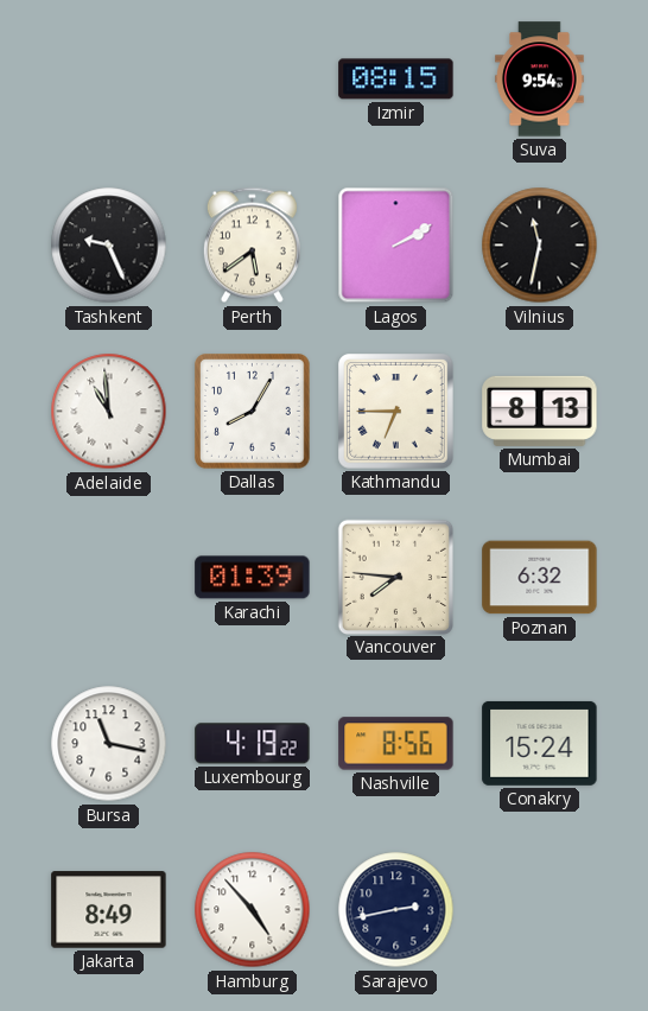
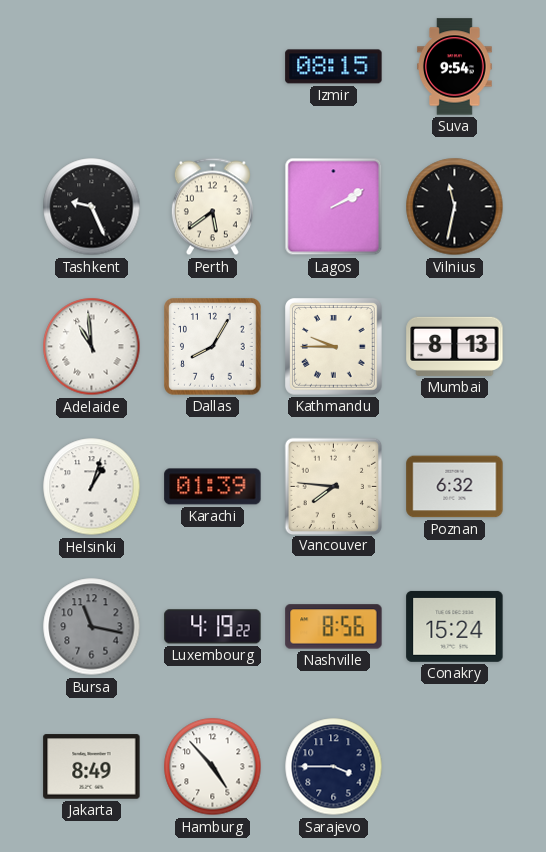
Kathmandu: 6:45 -> 9:45
Helsinki: none -> 1:03
Bursa dial: white -> grey
Sarajevo: 2:43 -> 3:45
